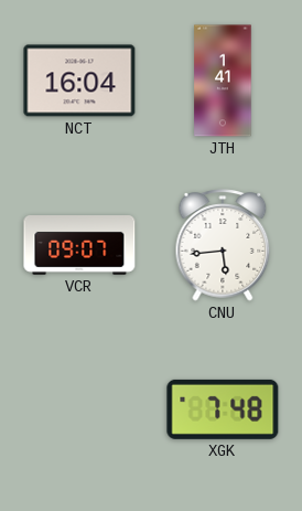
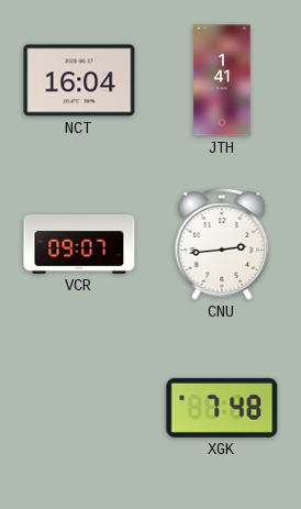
CNU: 5:44 -> 2:44
